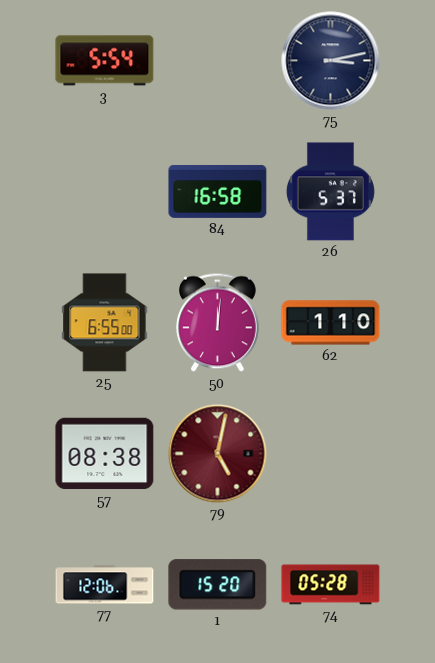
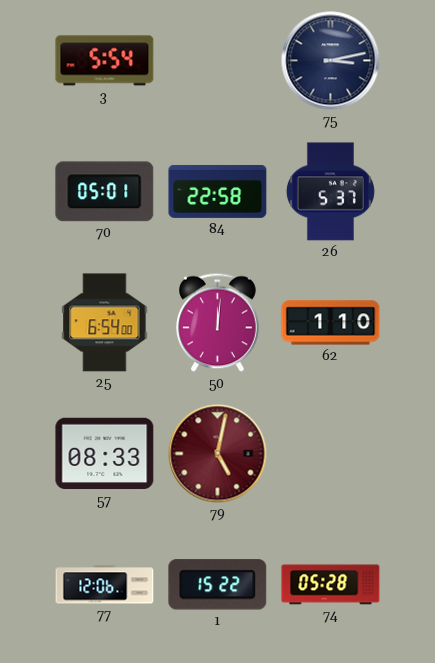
70: none -> 05:01
84: 16:58 -> 22:58
25: 6:55 -> 6:54
57: 08:38 -> 08:33
1: 15:20 -> 15:22
